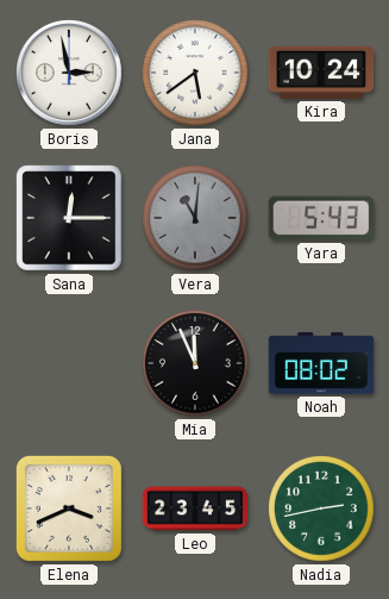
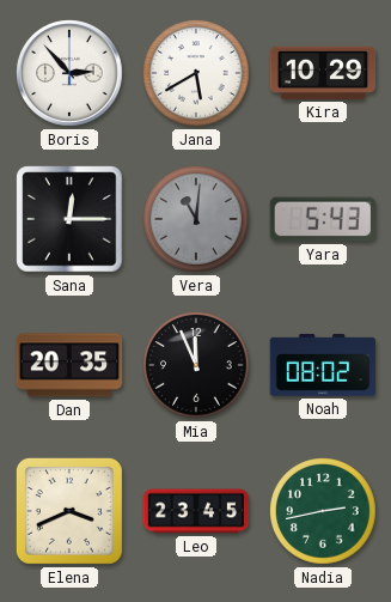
Boris: 2:58 -> 2:53
Jana: 5:39 -> 5:40
Kira: 10:24 -> 10:29
Dan: none -> 20:35
